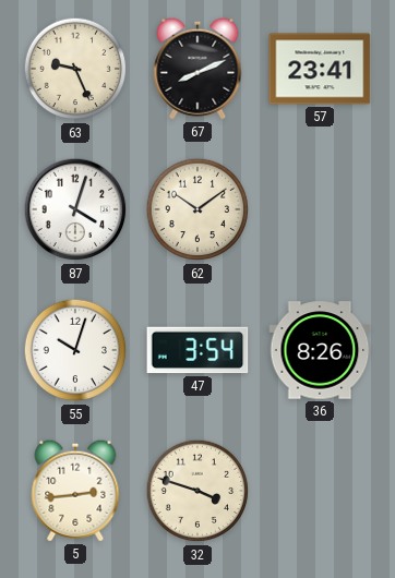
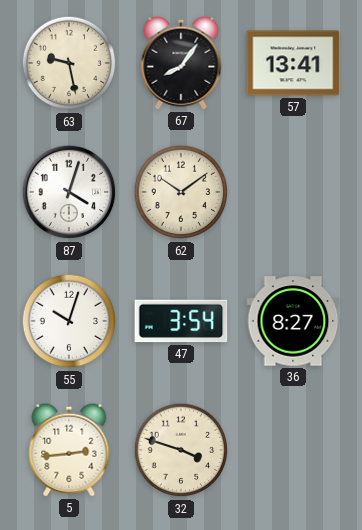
63: 9:26 -> 9:28
67: 8:11 -> 8:06
57: 23:41 -> 13:41
36: 8:26 -> 8:27
